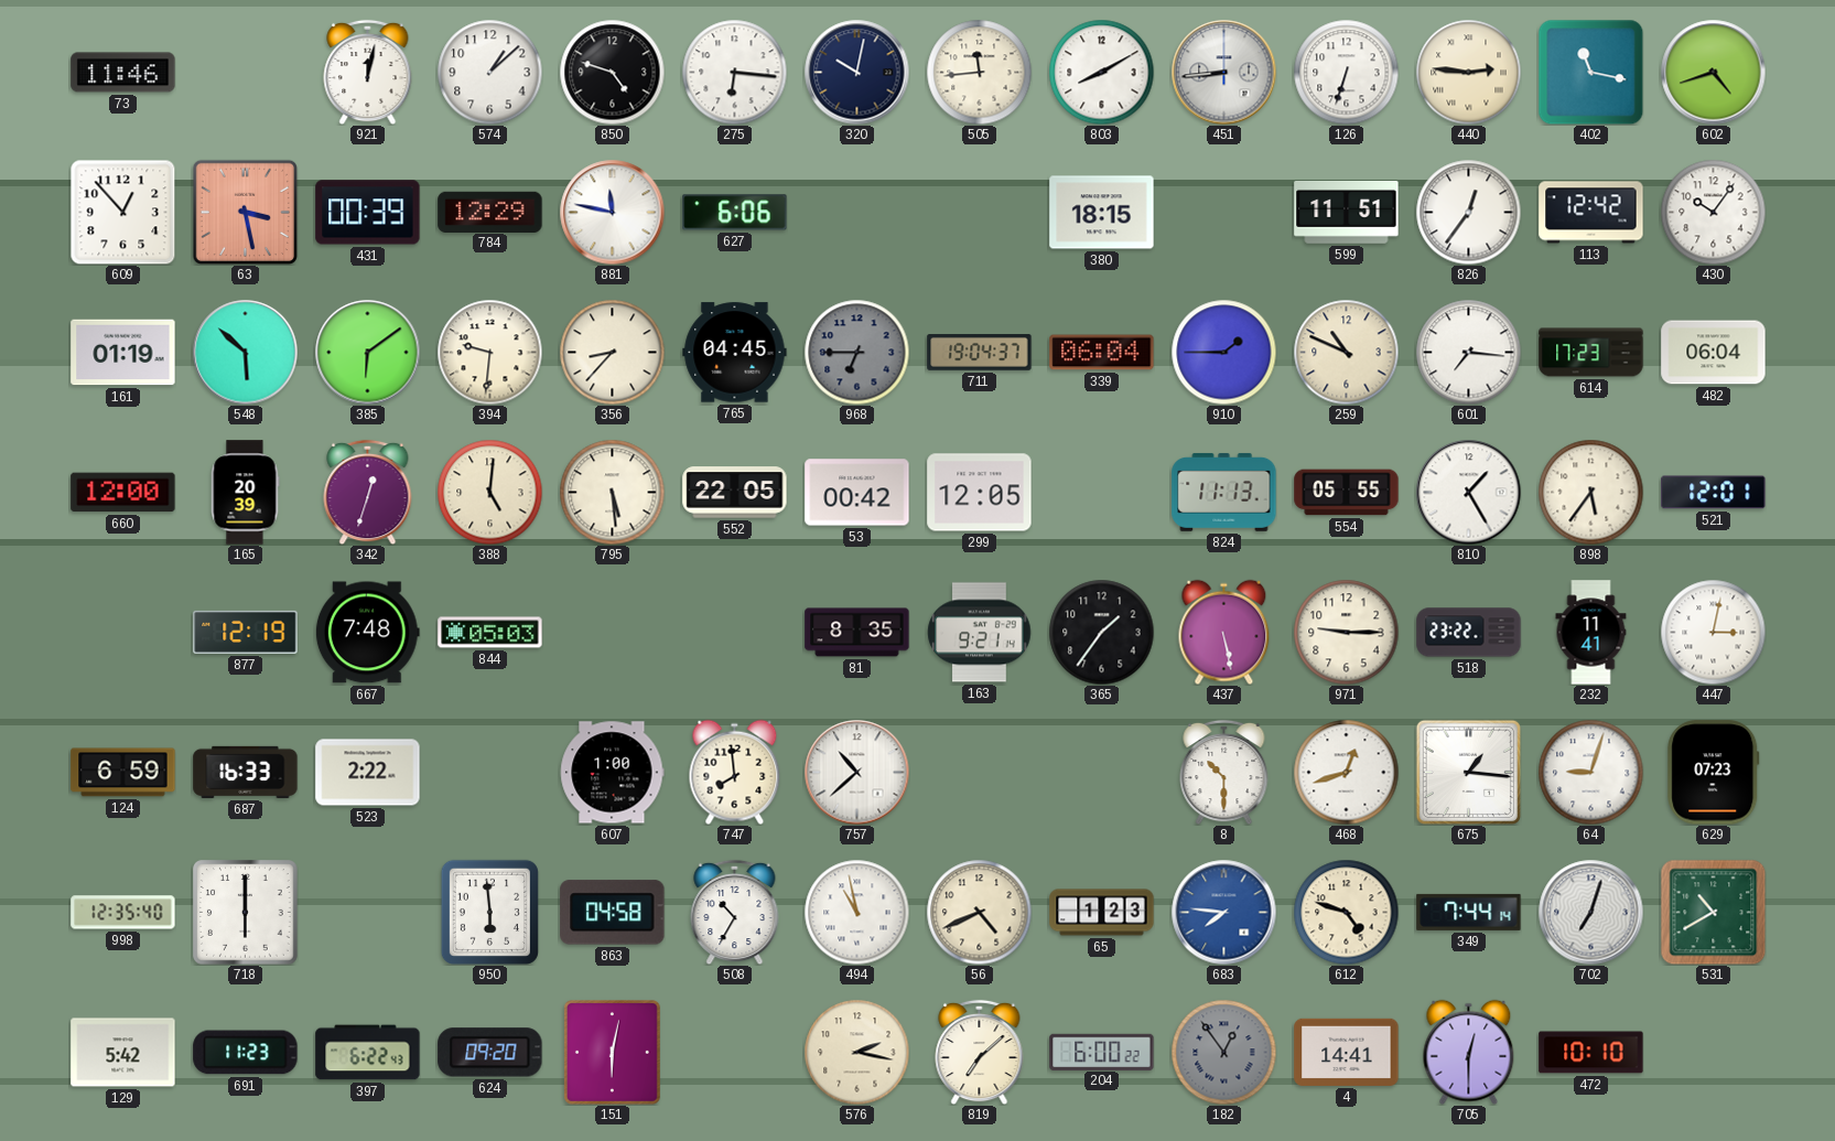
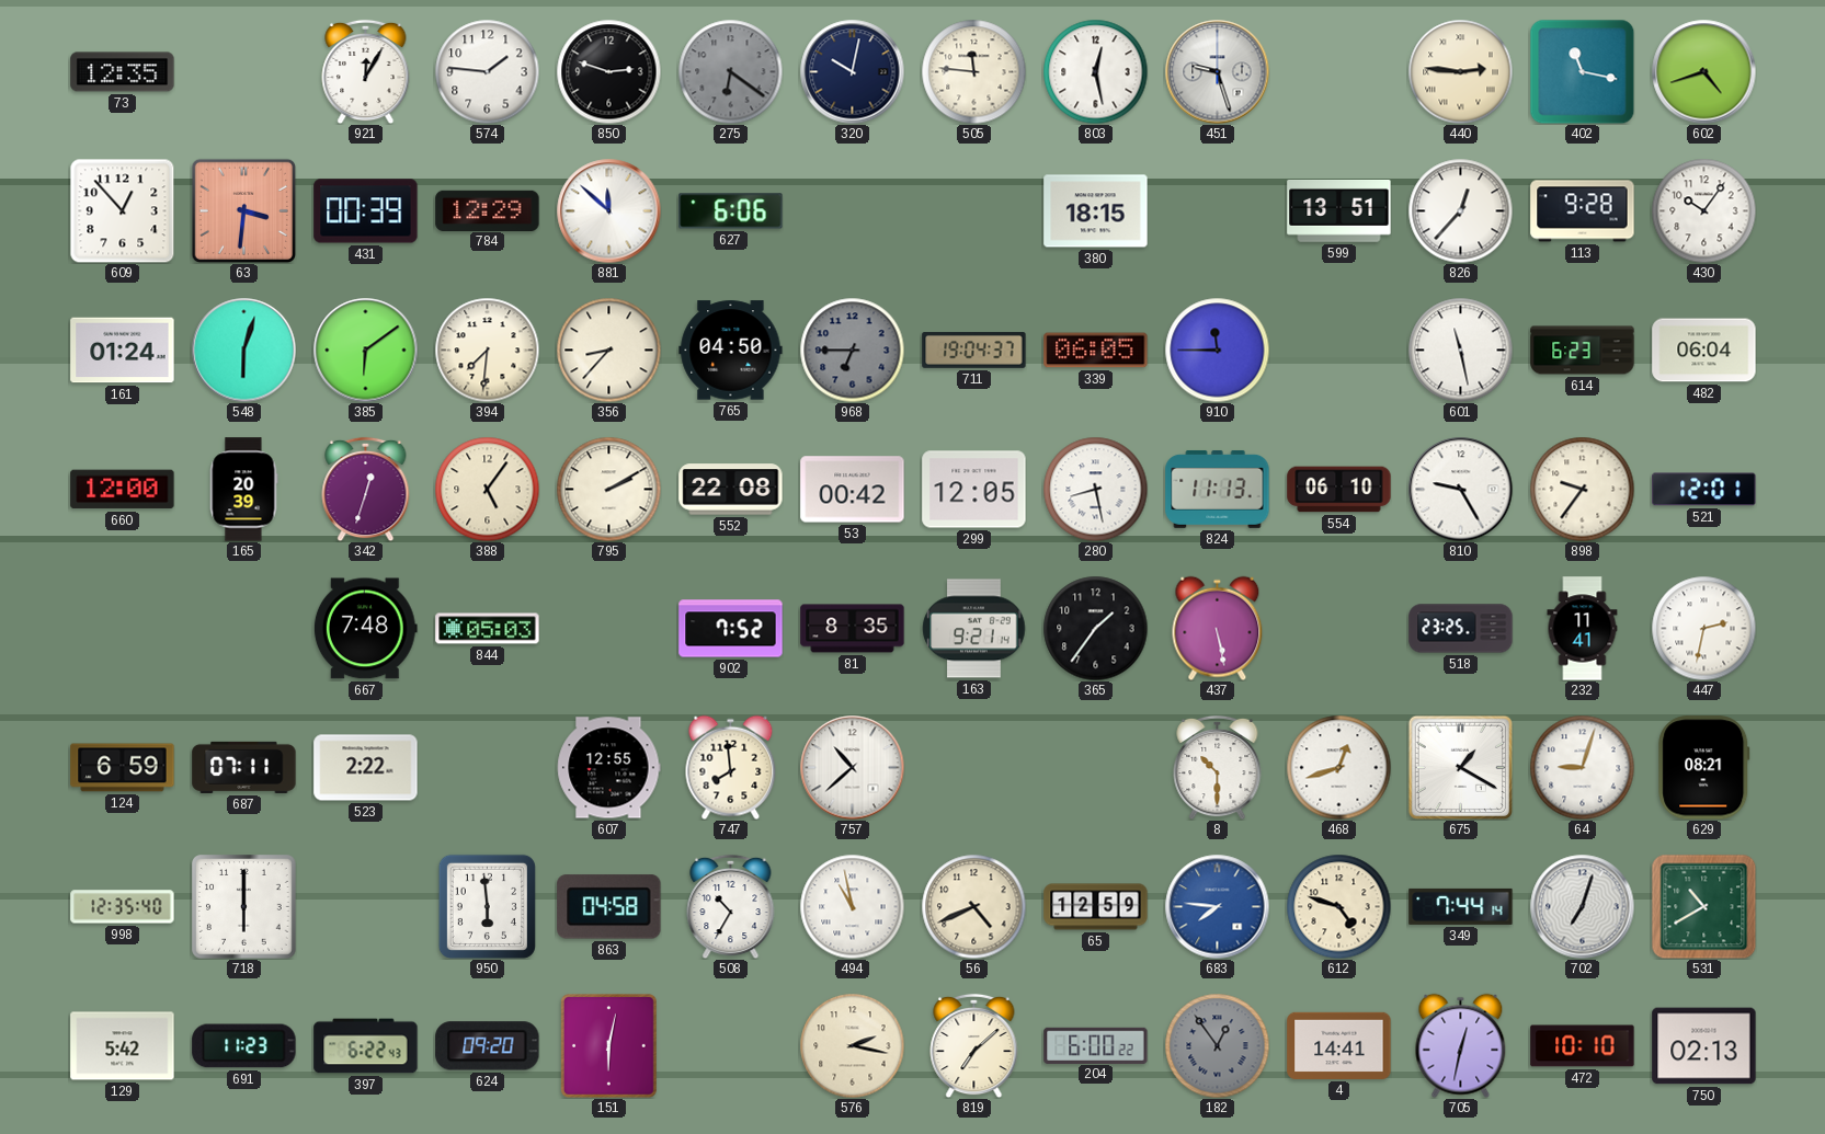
73: 11:46 -> 12:35
921: 12:02 -> 12:05
574: 1:08 -> 1:46
850: 4:48 -> 2:48
275: 6:16 -> 6:21
275 dial: white -> grey
505: 11:44 -> 11:46
803: 8:10 -> 12:28
451: 8:44 -> 9:27
126: 6:33 -> none
63: 3:28 -> 3:31
881: 11:47 -> 11:52
599: 11:51 -> 13:51
826: 12:36 -> 12:37
113: 12:42 -> 9:28
161: 01:19 -> 01:24
548: 5:52 -> 6:03
394: 9:31 -> 7:31
765: 04:45 -> 04:50
339: 06:04 -> 06:05
910: 1:45 -> 11:45
259: 10:49 -> none
601: 7:16 -> 11:28
614: 17:23 -> 6:23
388: 5:01 -> 5:06
795: 5:29 -> 2:10
552: 22:05 -> 22:08
280: none -> 8:28
554: 05:55 -> 06:10
810: 1:25 -> 9:25
898: 5:36 -> 9:36
877: 12:19 -> none
902: none -> 7:52
971: 9:15 -> none
518: 23:22 -> 23:25
447: 3:02 -> 2:32
687: 16:33 -> 07:11
607: 1:00 -> 12:55
675: 1:16 -> 1:20
629: 07:23 -> 08:21
65: 1:23 -> 12:59
705: 12:30 -> 12:32
750: none -> 02:13
